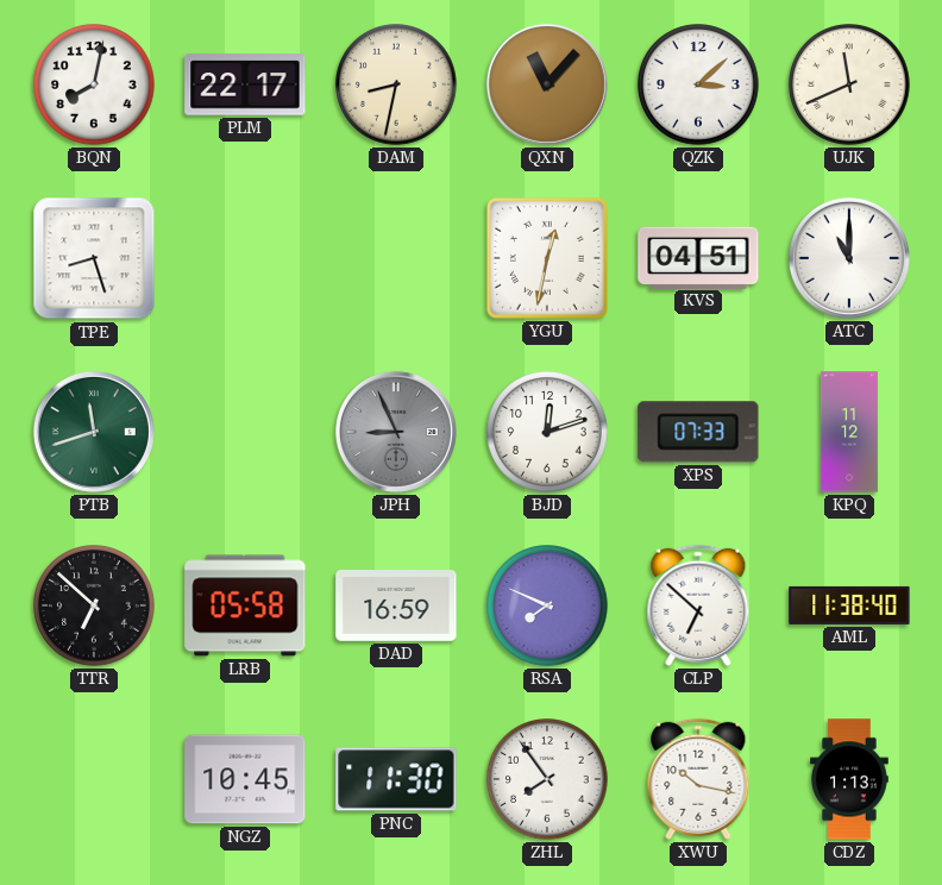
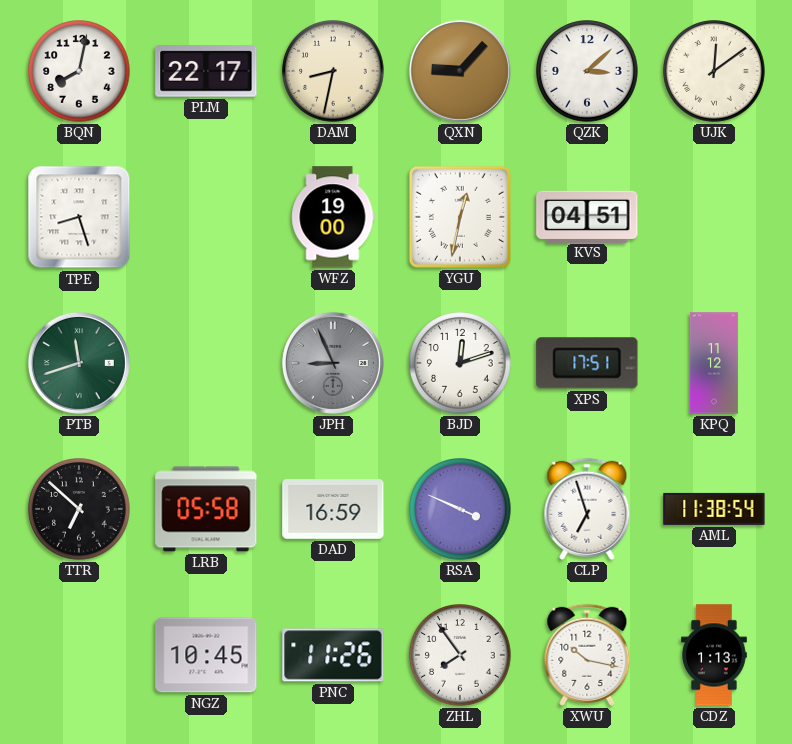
QXN: 11:07 -> 9:07
UJK: 11:41 -> 12:09
WFZ: none -> 19:00
ATC: 11:00 -> none
XPS: 07:33 -> 17:51
RSA: 7:49 -> 3:49
CLP: 6:52 -> 6:57
AML: 11:38:40 -> 11:38:54
PNC: 11:30 -> 11:26
